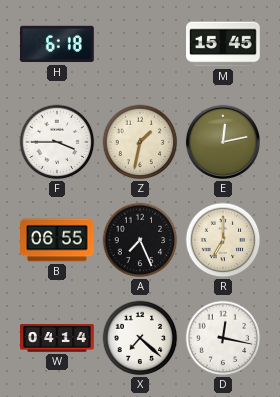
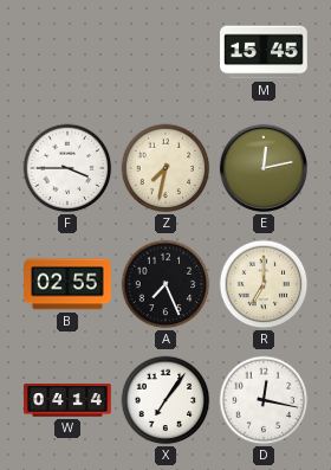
H: 6:18 -> none
Z: 1:32 -> 7:32
B: 06:55 -> 02:55
X: 7:22 -> 7:06
